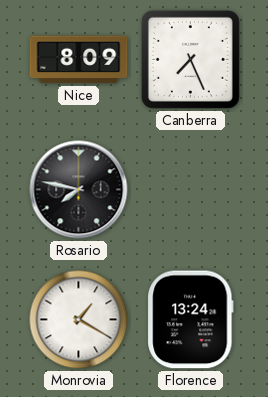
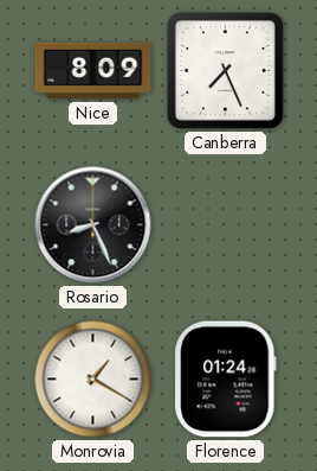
Rosario: 7:47 -> 8:26
Florence: 13:24 -> 01:24
